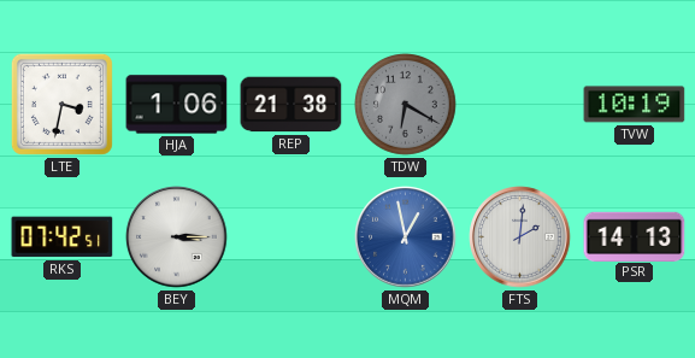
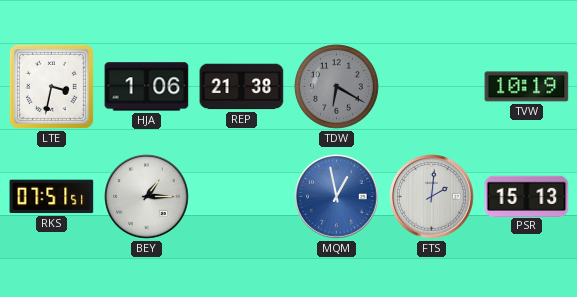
RKS: 07:42 -> 07:51
BEY: 3:15 -> 1:15
PSR: 14:13 -> 15:13
